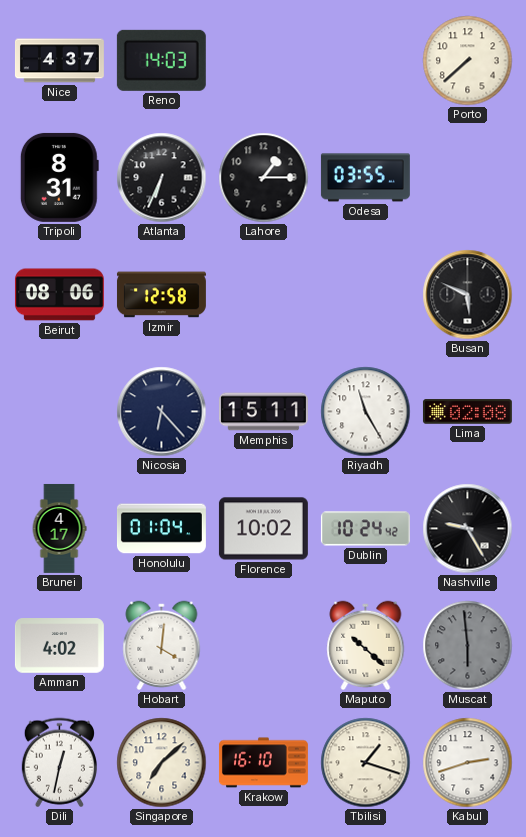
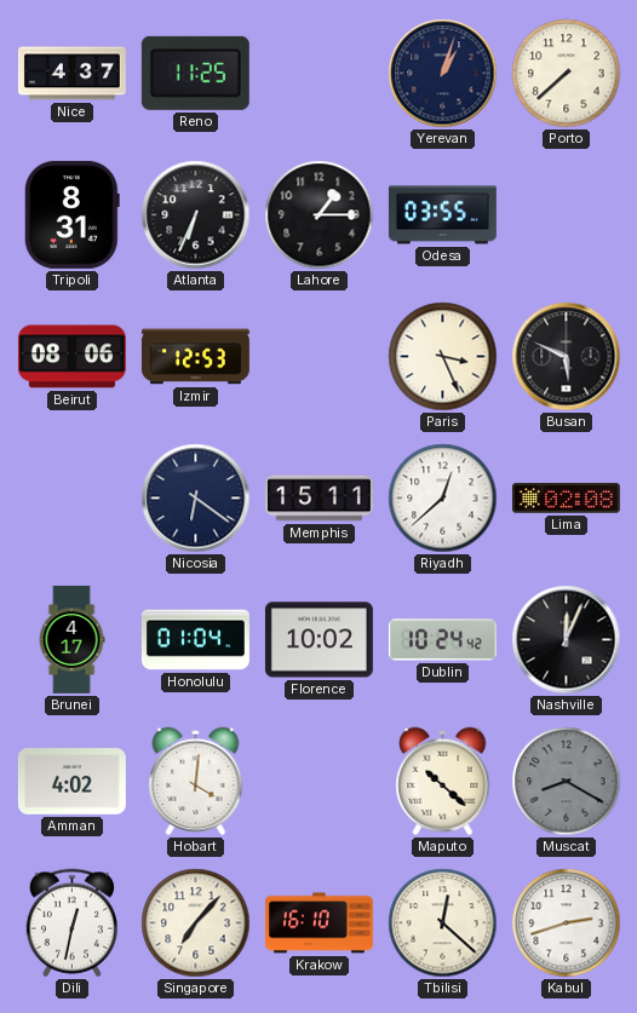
Reno: 14:03 -> 11:25
Yerevan: none -> 1:03
Izmir: 12:58 -> 12:53
Paris: none -> 3:26
Nicosia: 6:23 -> 6:21
Riyadh: 11:25 -> 12:38
Nashville: 9:25 -> 12:04
Muscat: 5:59 -> 8:20
Singapore: 7:08 -> 7:07
Tbilisi: 1:18 -> 12:22
